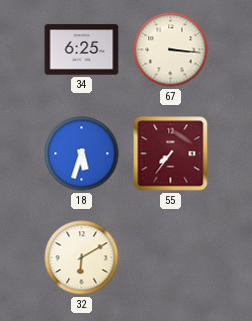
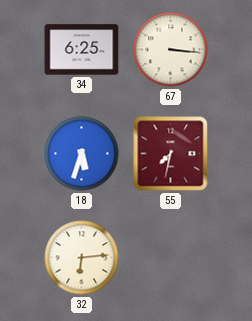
55: 7:36 -> 7:32
32: 6:10 -> 6:14
